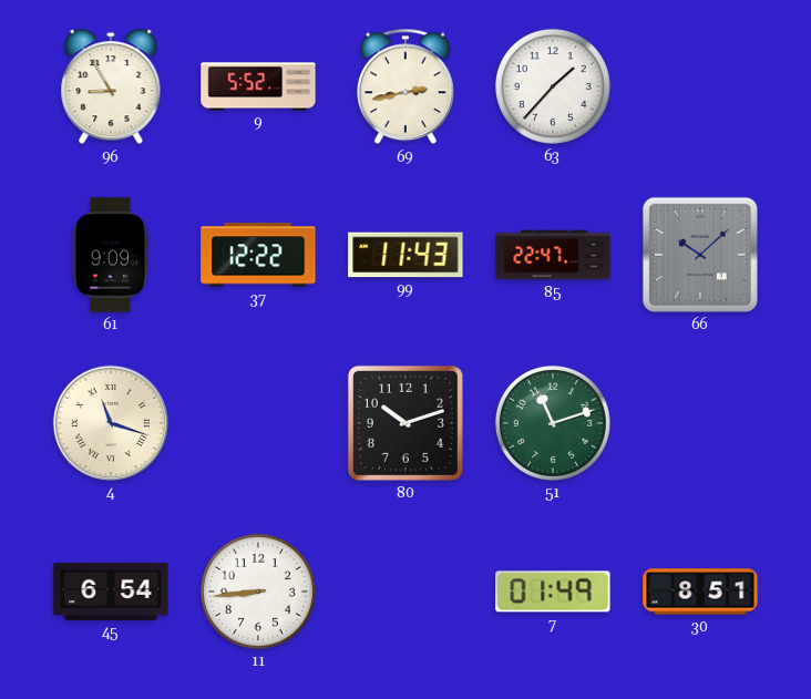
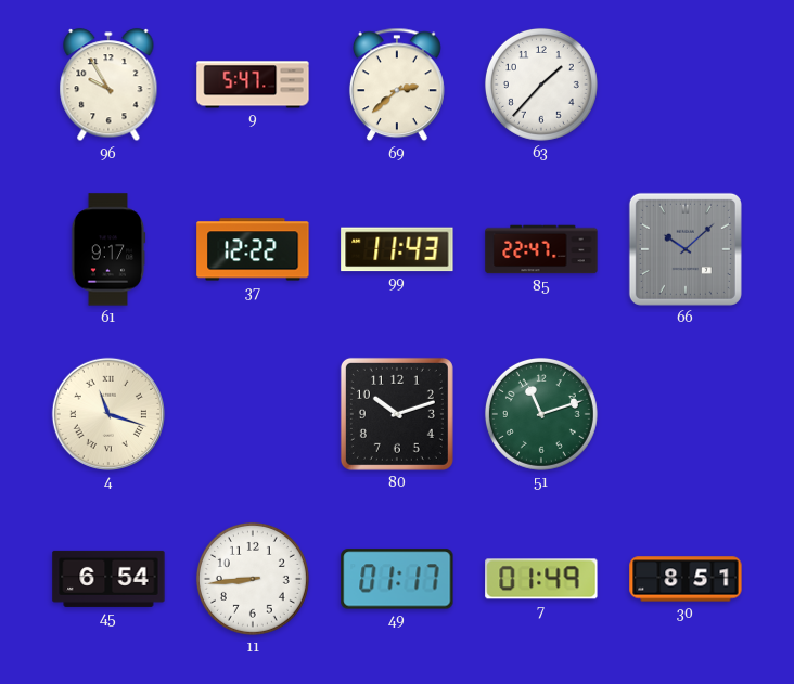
96: 8:55 -> 9:55
9: 5:52 -> 5:47
69: 2:43 -> 2:38
61: 9:09 -> 9:17
49: none -> 01:17
